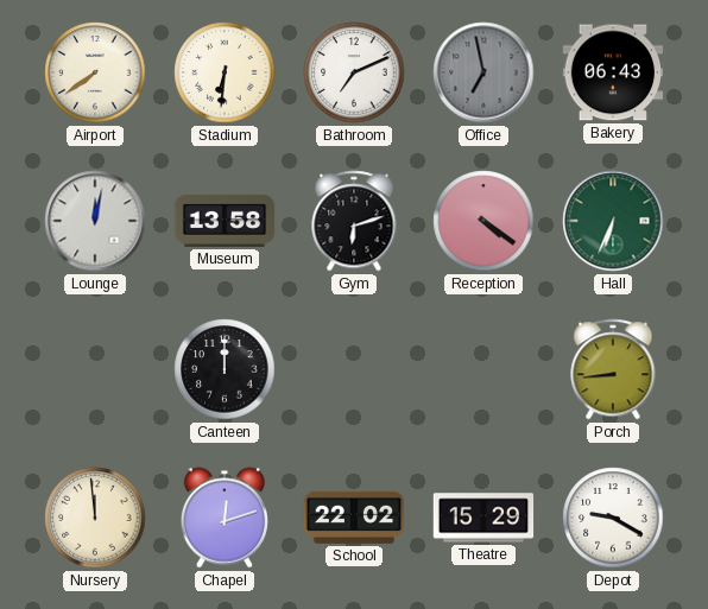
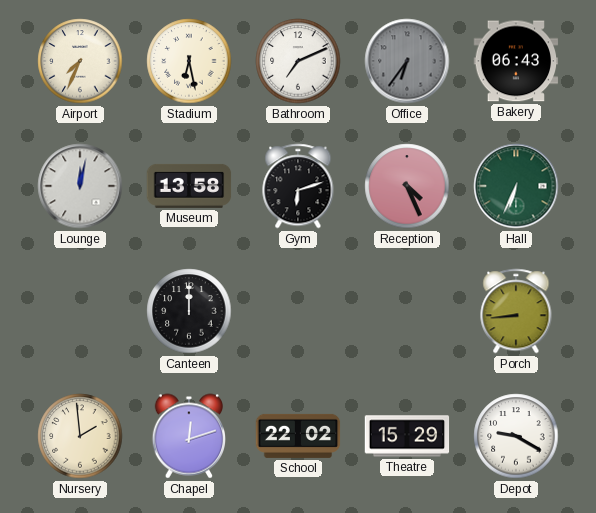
Airport: 7:39 -> 7:34
Stadium: 6:31 -> 6:28
Office: 6:58 -> 6:36
Reception: 4:21 -> 4:26
Nursery: 11:59 -> 1:59
